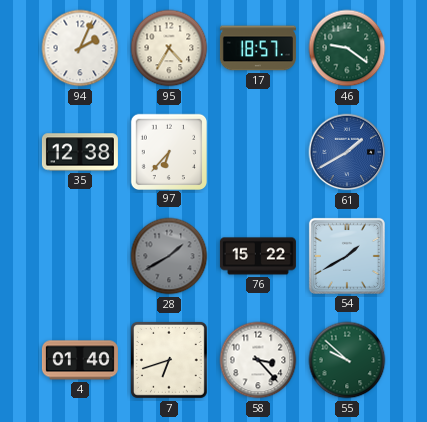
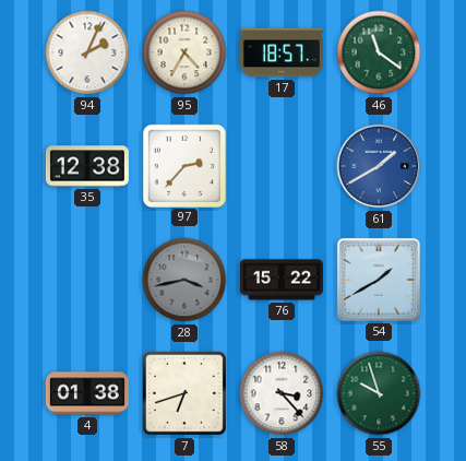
46: 9:21 -> 11:21
97: 6:37 -> 2:37
28: 1:40 -> 3:43
4: 01:40 -> 01:38
55: 9:52 -> 9:57
